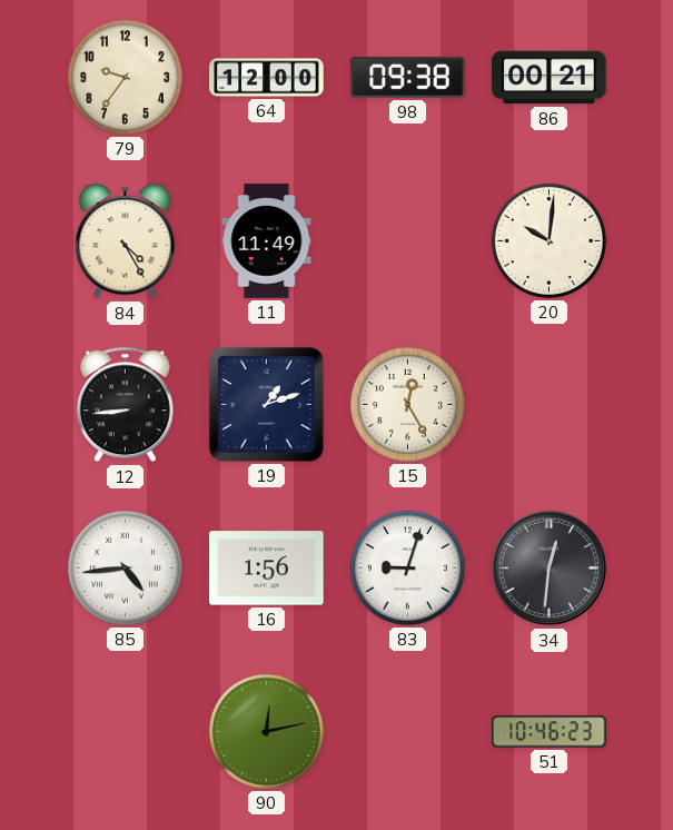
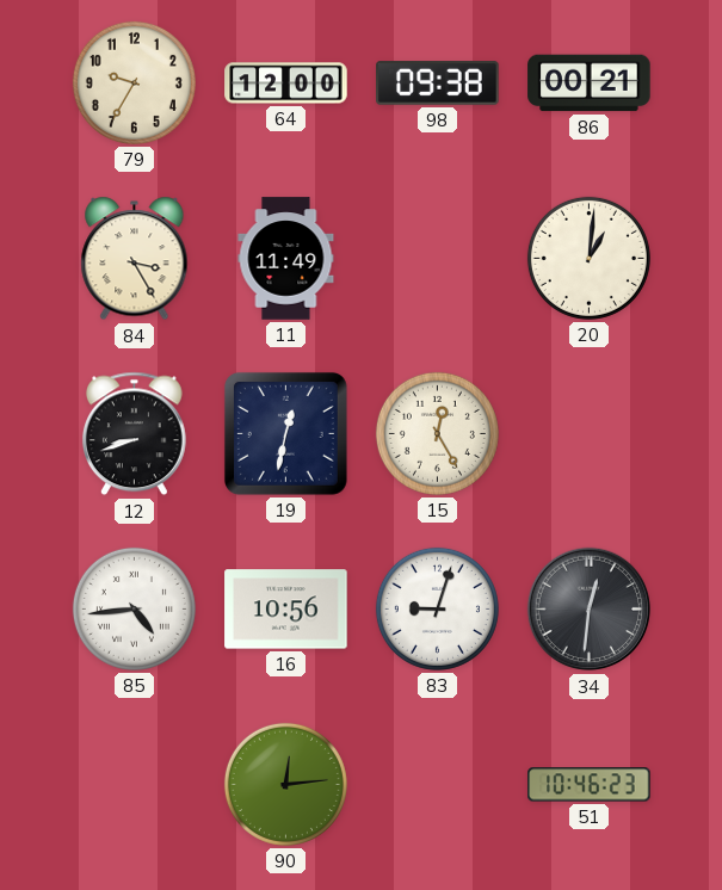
79: 9:36 -> 9:35
84: 4:25 -> 3:25
20: 10:01 -> 1:01
12: 8:44 -> 8:42
19: 1:12 -> 12:32
16: 1:56 -> 10:56
90: 12:13 -> 12:14
